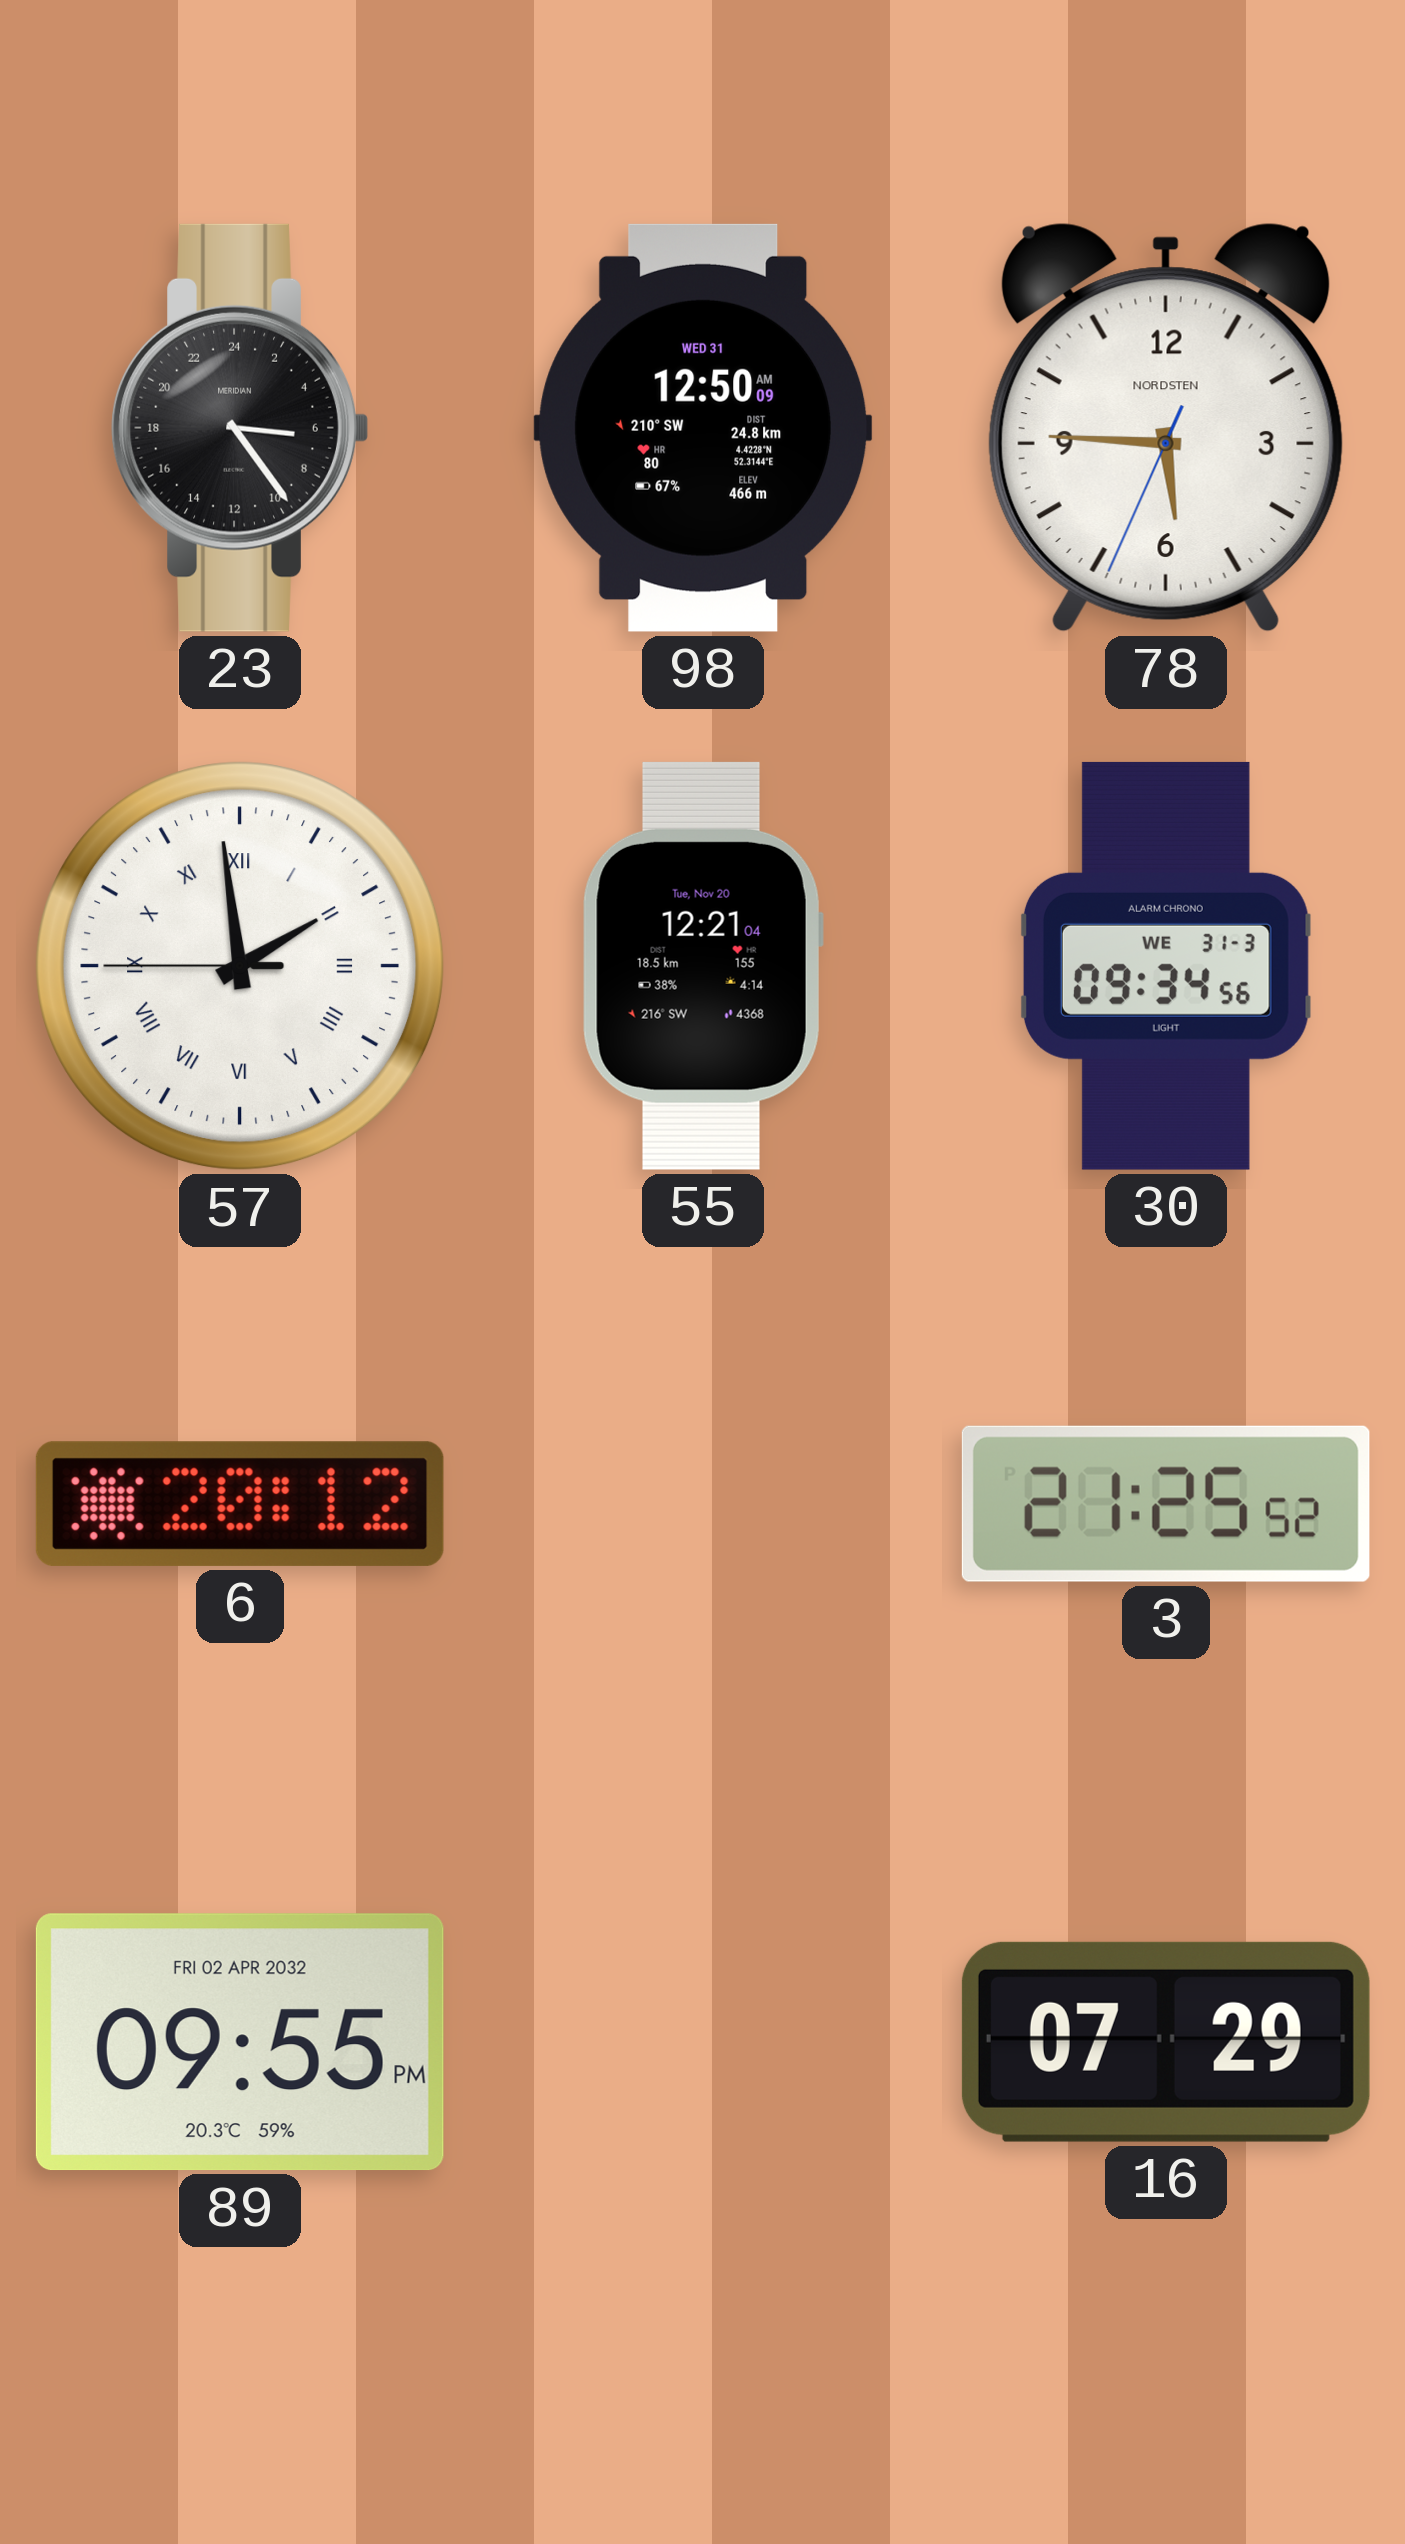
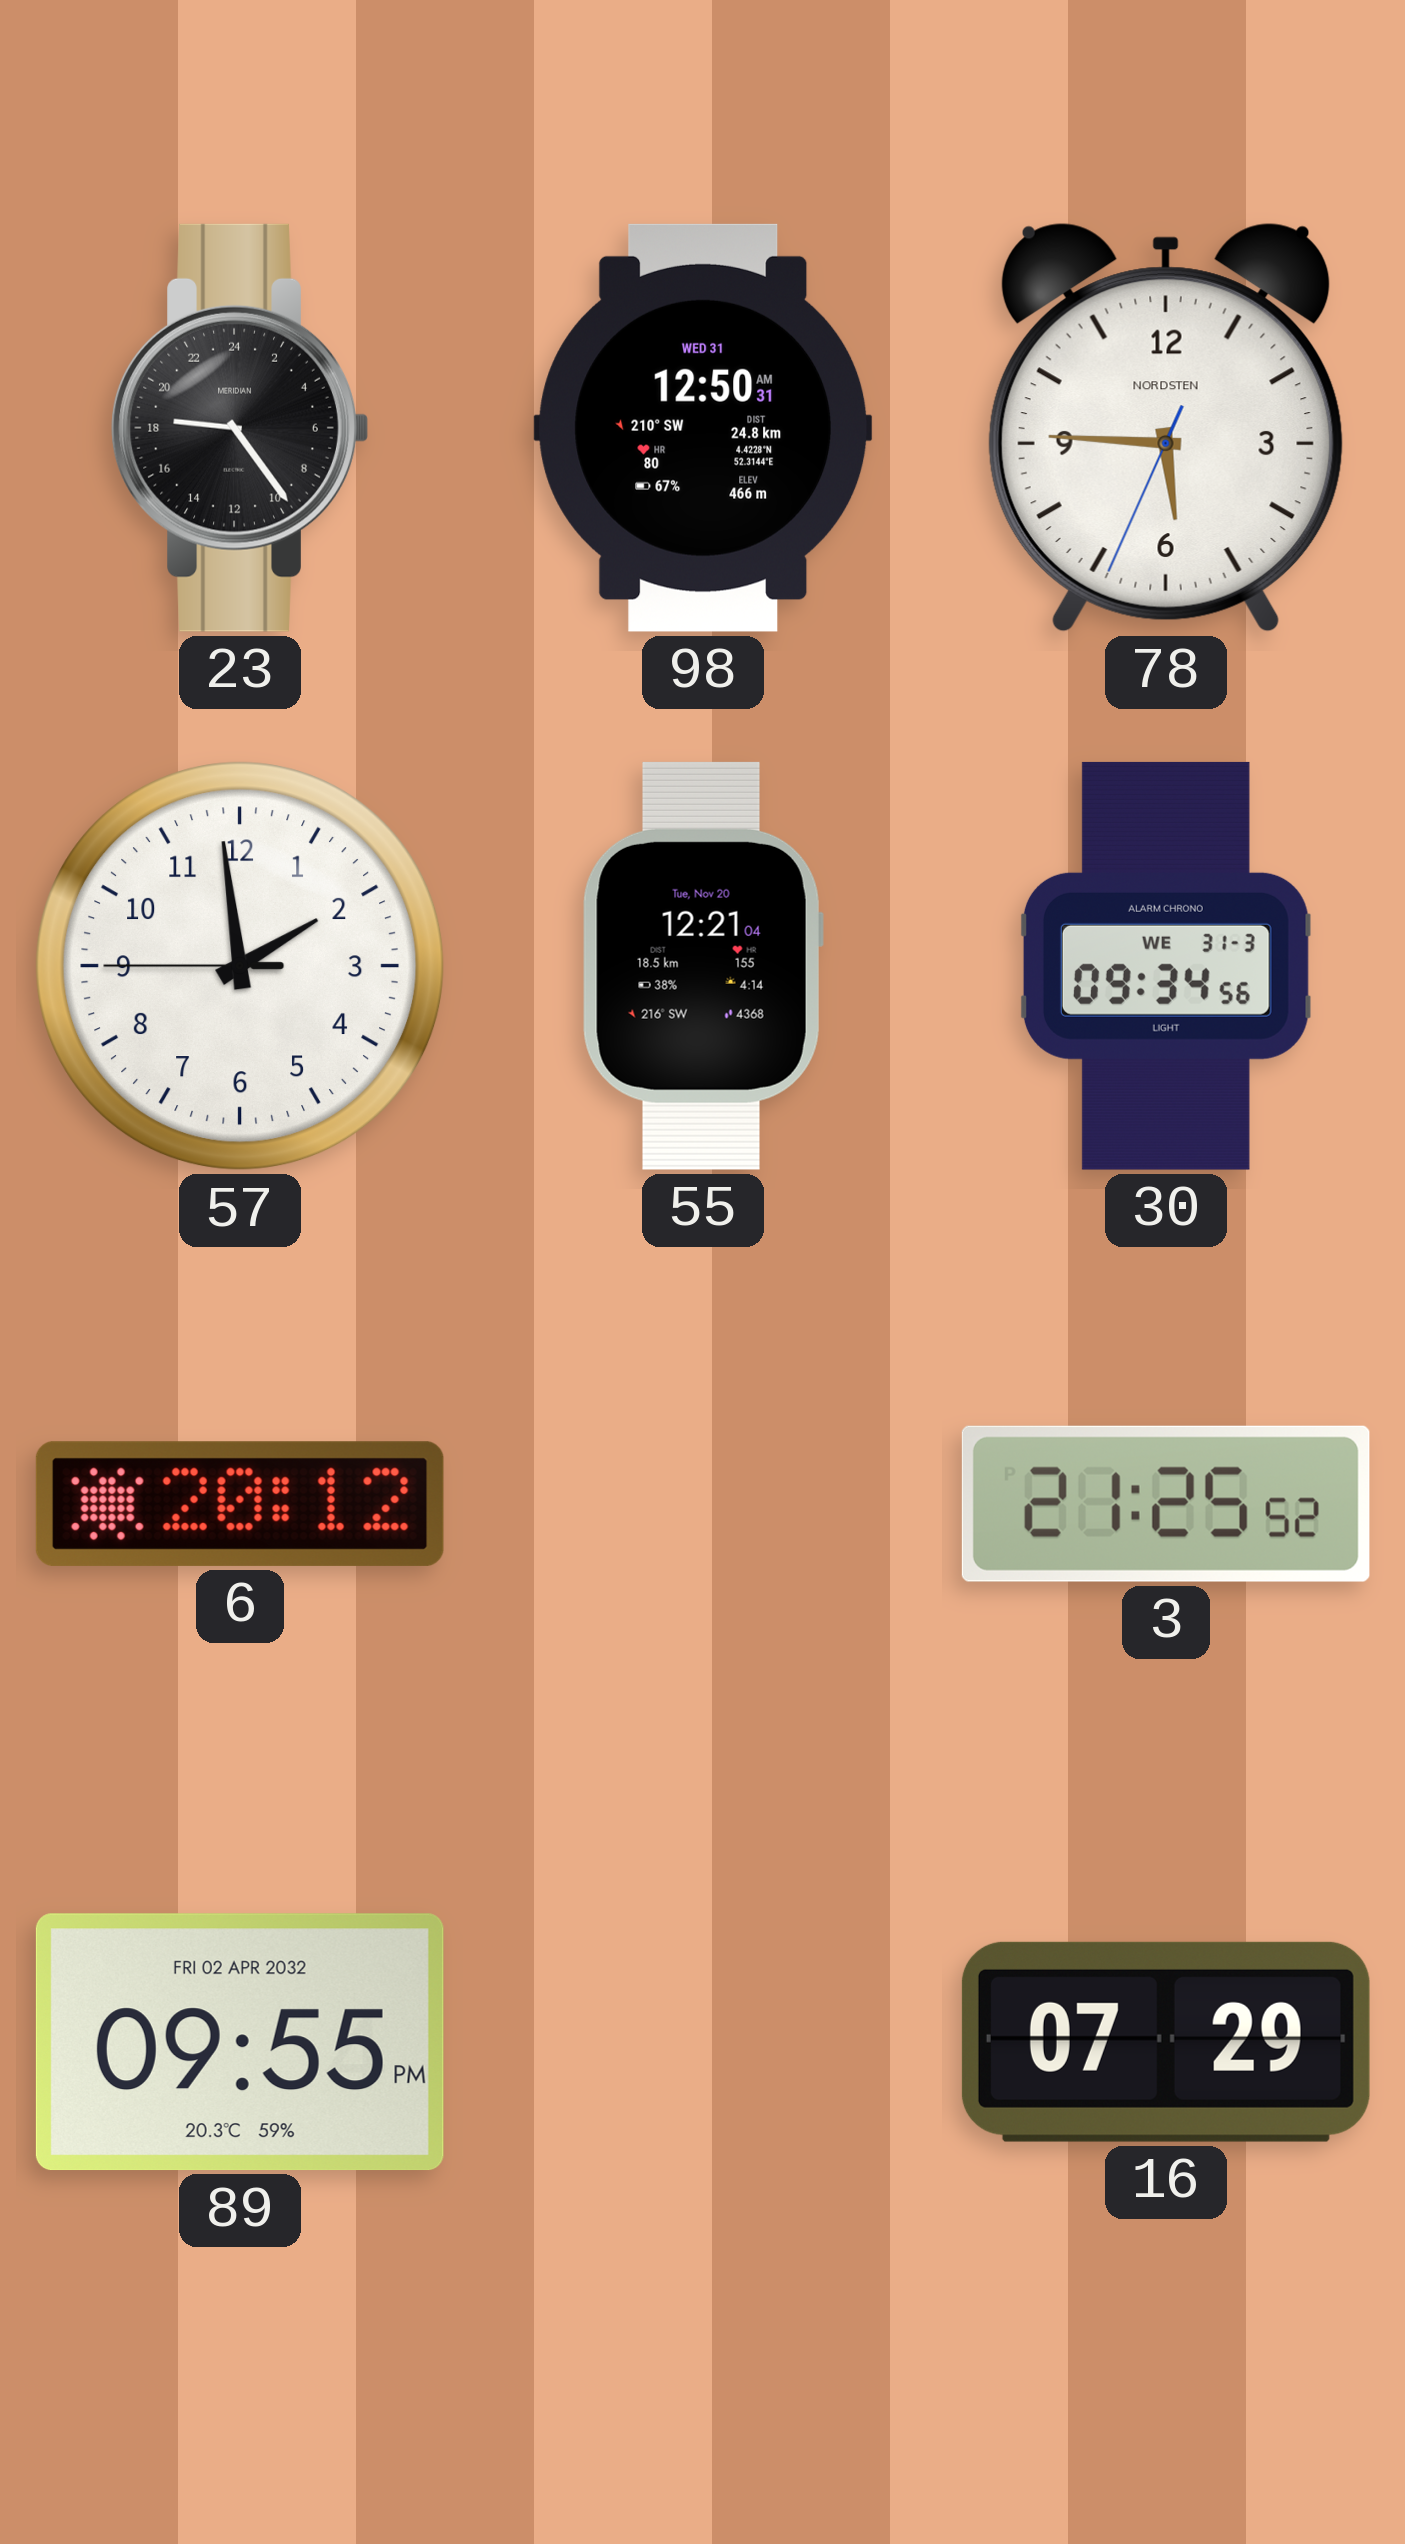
23: 6:24 -> 18:24
98: 12:50:09 AM -> 12:50:31 AM
57 numerals: Roman -> Arabic
